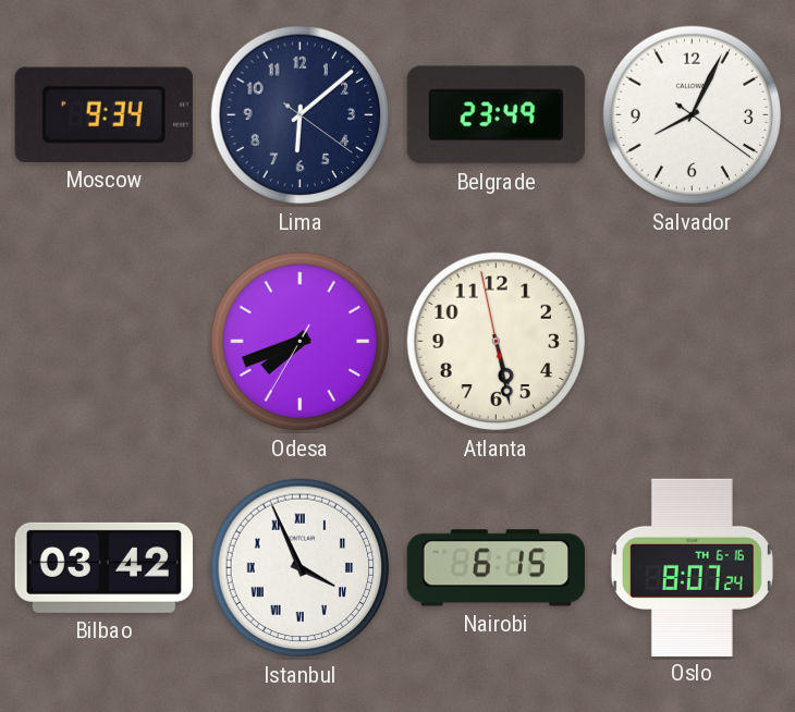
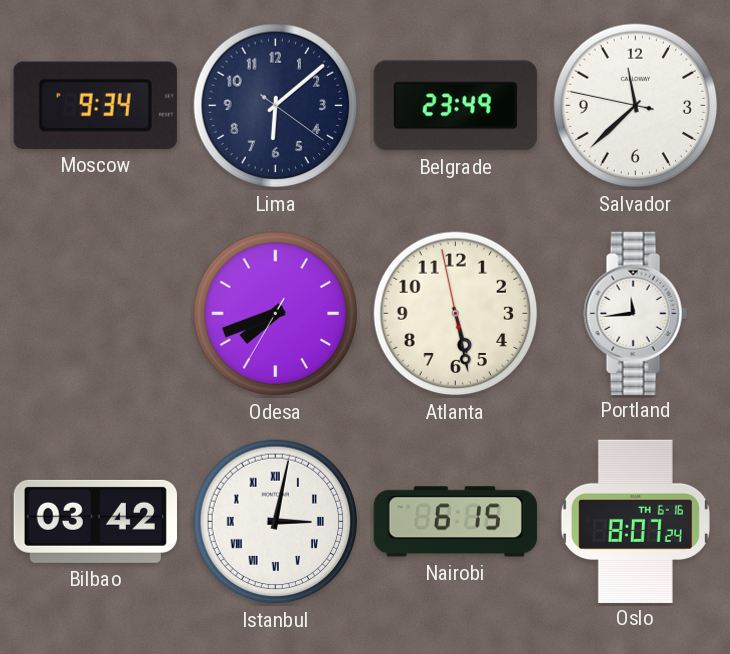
Salvador: 8:04 -> 11:37
Portland: none -> 11:44
Istanbul: 3:56 -> 3:02
